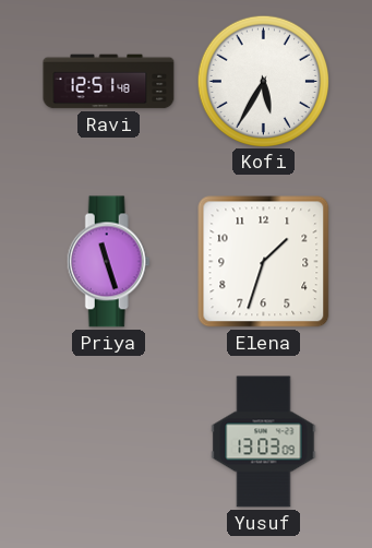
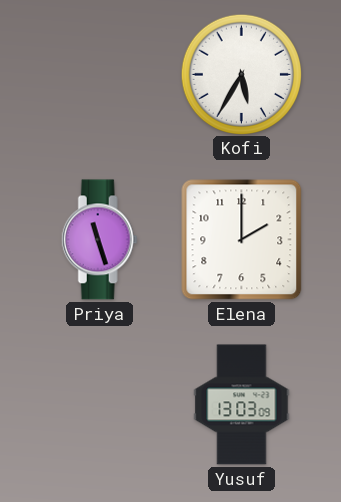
Ravi: 12:51 -> none
Elena: 1:33 -> 2:00
